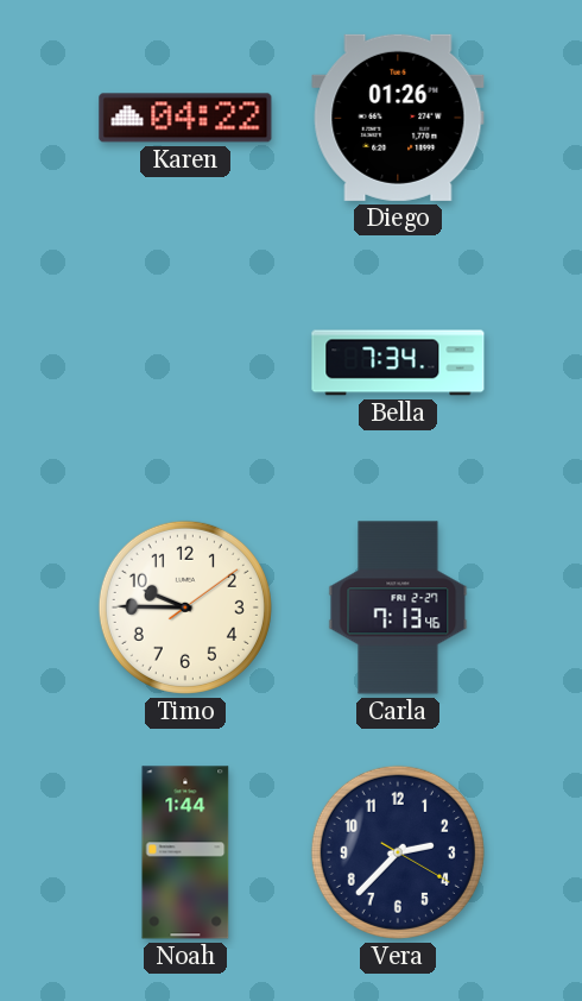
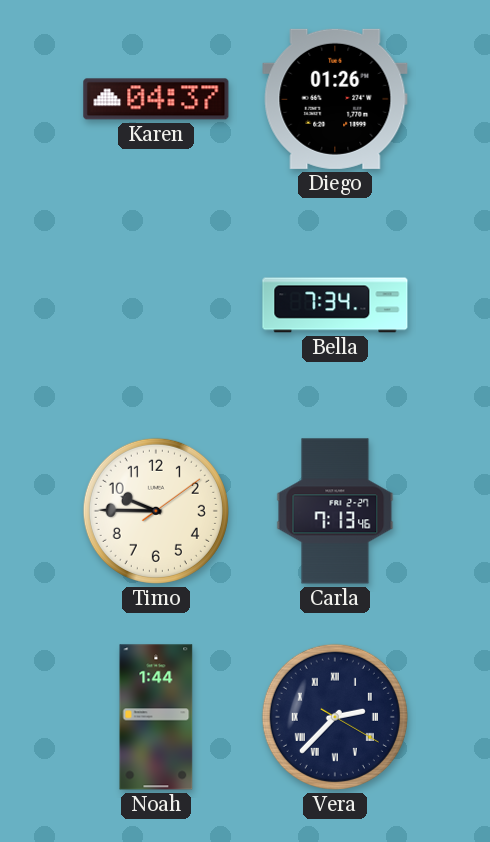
Karen: 04:22 -> 04:37
Vera numerals: Arabic -> Roman
